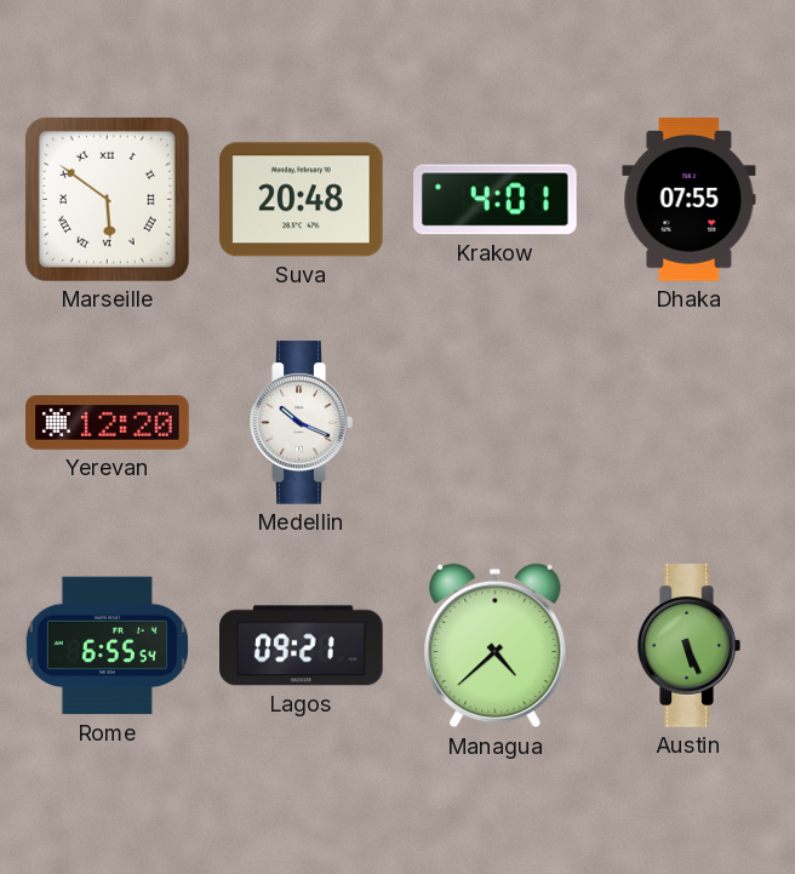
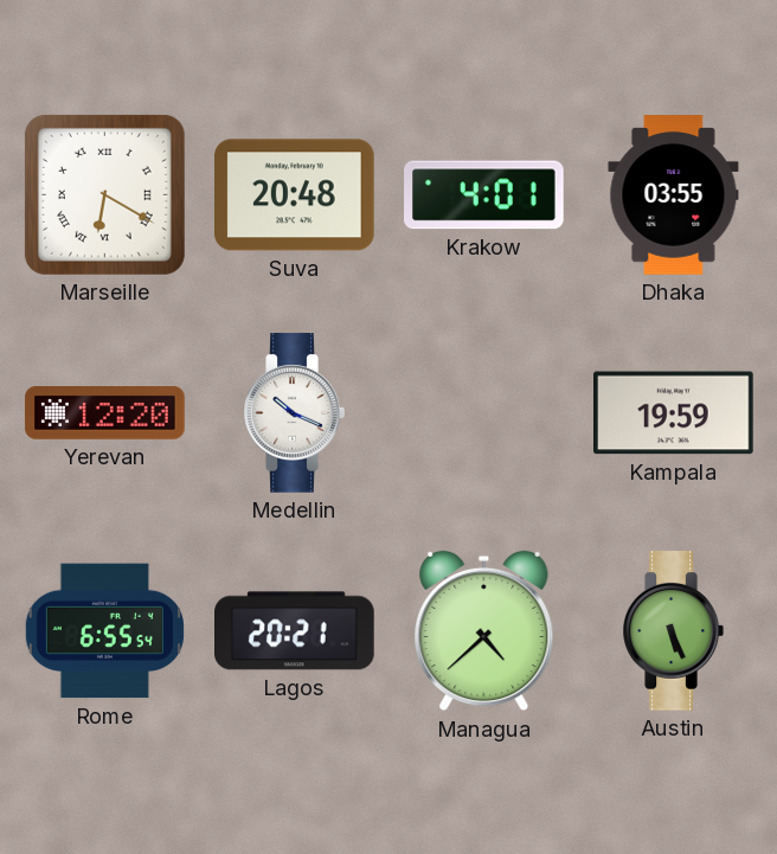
Marseille: 5:51 -> 6:20
Dhaka: 07:55 -> 03:55
Kampala: none -> 19:59
Lagos: 09:21 -> 20:21
